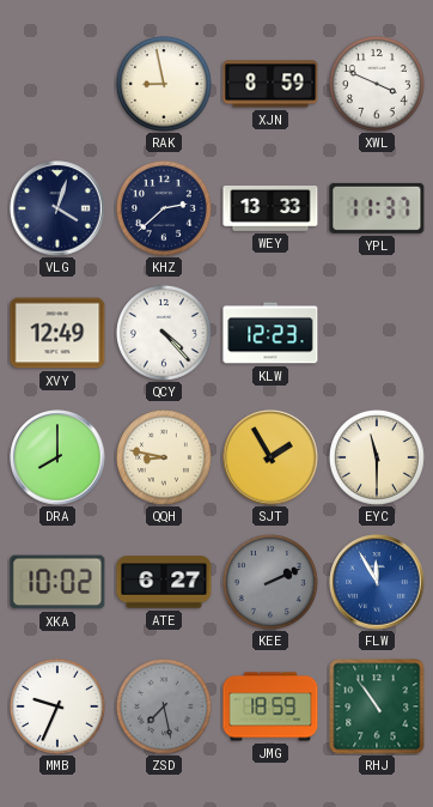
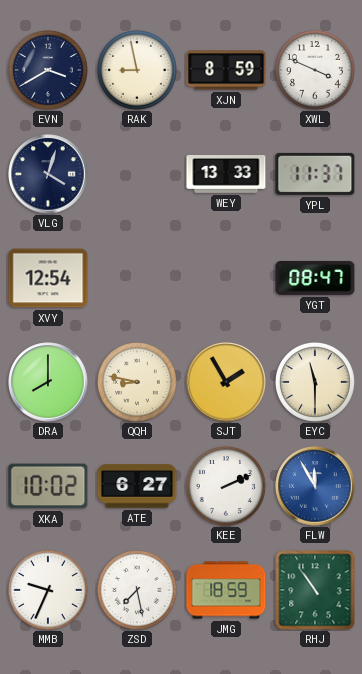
EVN: none -> 3:40
KHZ: 2:38 -> none
XVY: 12:49 -> 12:54
QCY: 4:23 -> none
KLW: 12:23 -> none
YGT: none -> 08:47
KEE dial: grey -> white
ZSD dial: grey -> white
